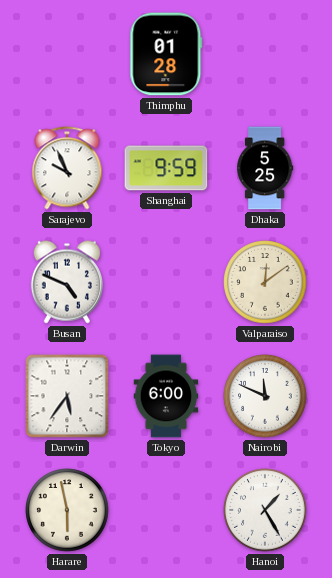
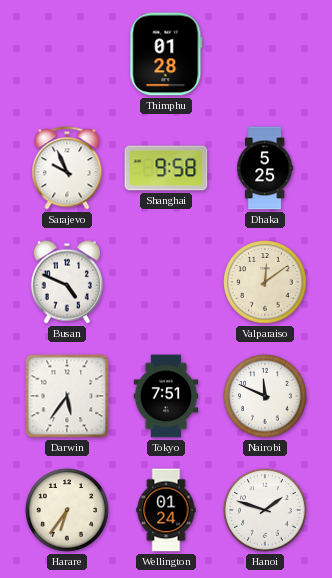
Shanghai: 9:59 -> 9:58
Tokyo: 6:00 -> 7:51
Harare: 5:58 -> 6:36
Wellington: none -> 01:24
Hanoi: 1:25 -> 1:48
